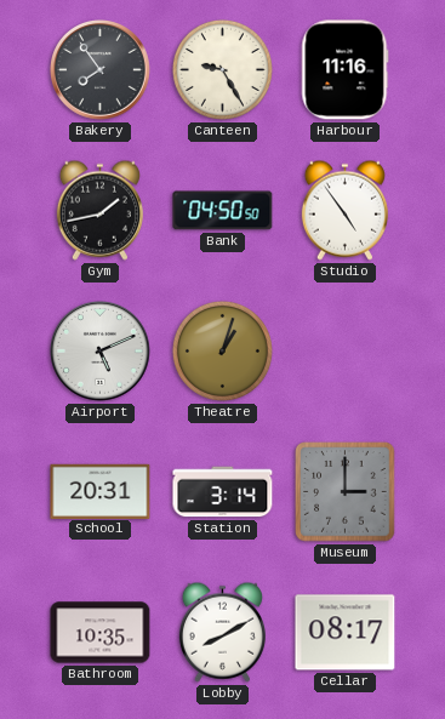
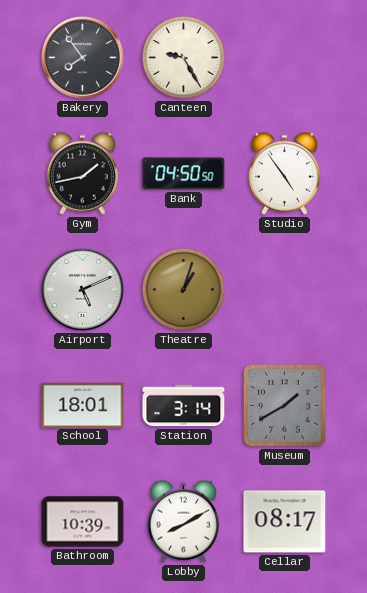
Harbour: 11:16 -> none
School: 20:31 -> 18:01
Museum: 3:00 -> 1:40
Bathroom: 10:35 -> 10:39
